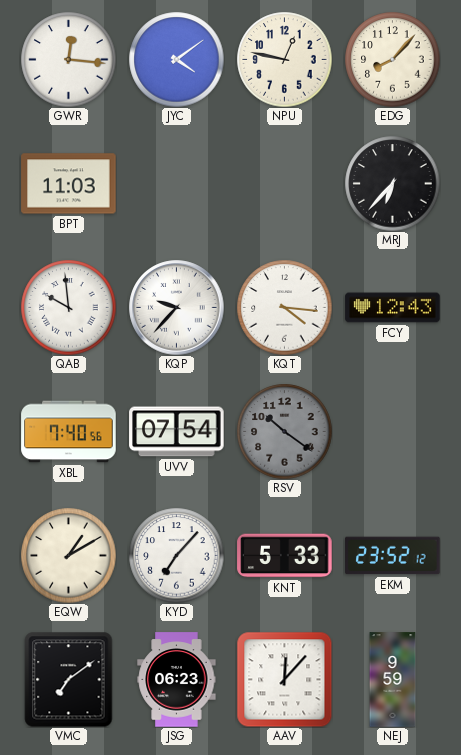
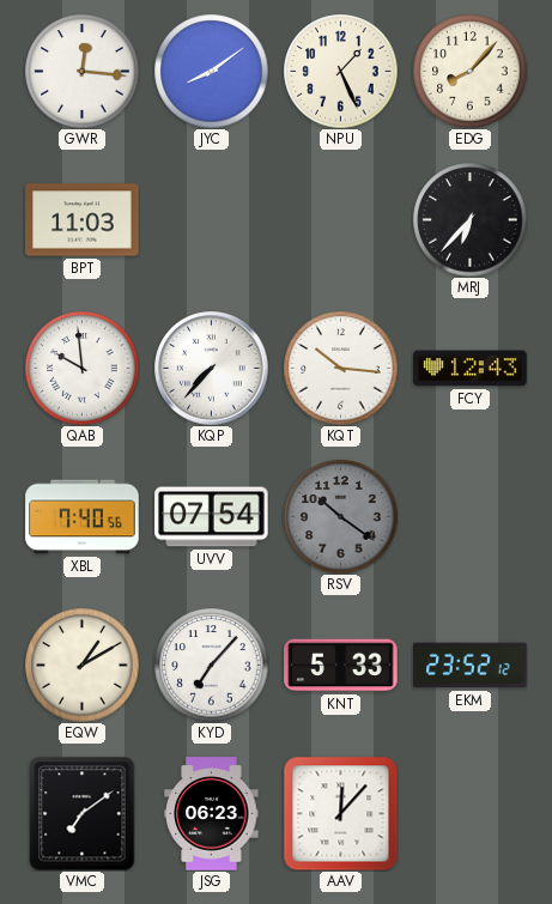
JYC: 4:09 -> 8:09
NPU: 12:47 -> 1:26
KQP: 9:37 -> 7:37
KQT: 4:16 -> 10:16
NEJ: 9:59 -> none
